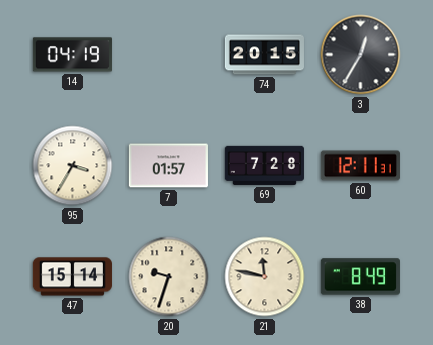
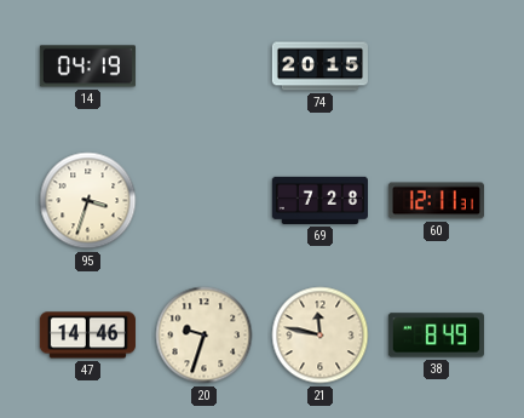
3: 12:35 -> none
95: 3:35 -> 3:33
7: 01:57 -> none
47: 15:14 -> 14:46
